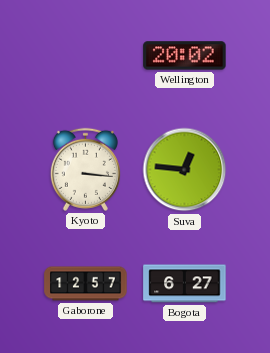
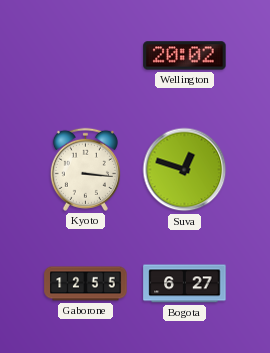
Suva: 12:46 -> 12:48
Gaborone: 12:57 -> 12:55
